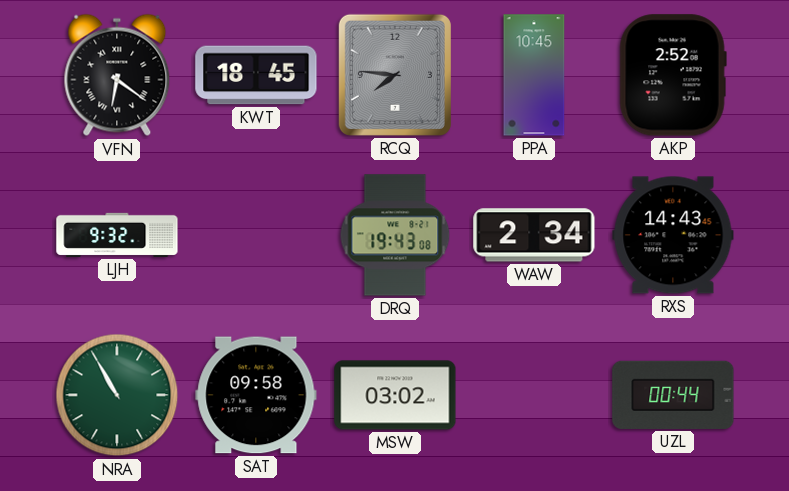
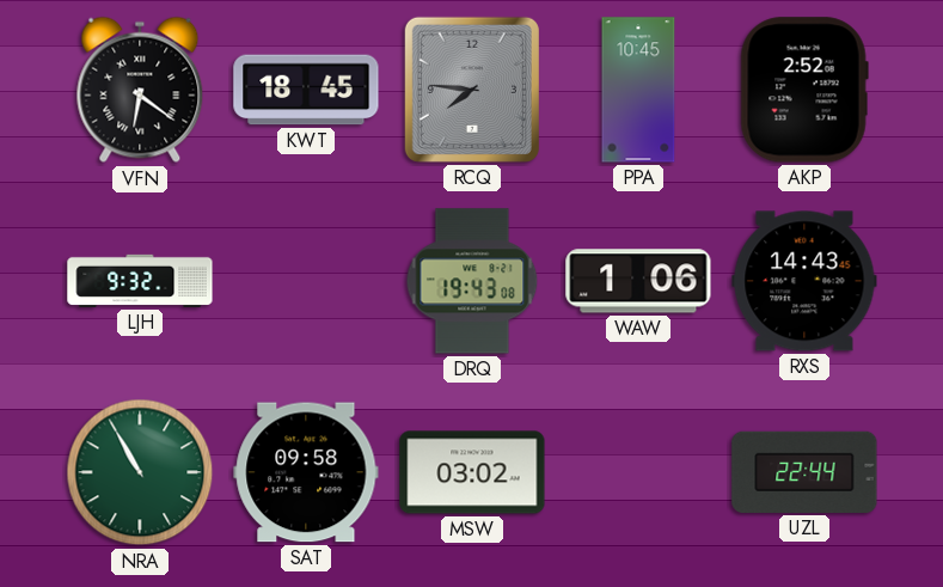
WAW: 2:34 -> 1:06
UZL: 00:44 -> 22:44
